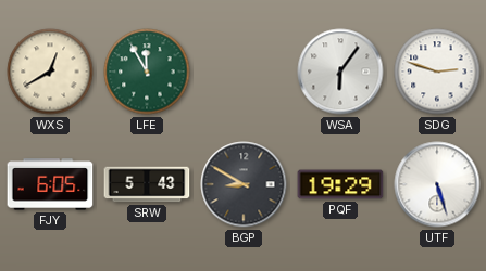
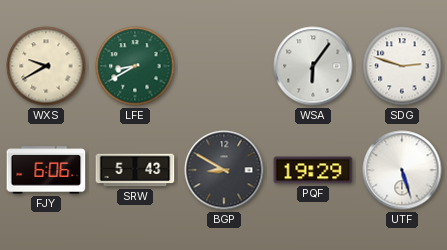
WXS: 12:40 -> 9:40
LFE: 11:55 -> 8:40
FJY: 6:05 -> 6:06
